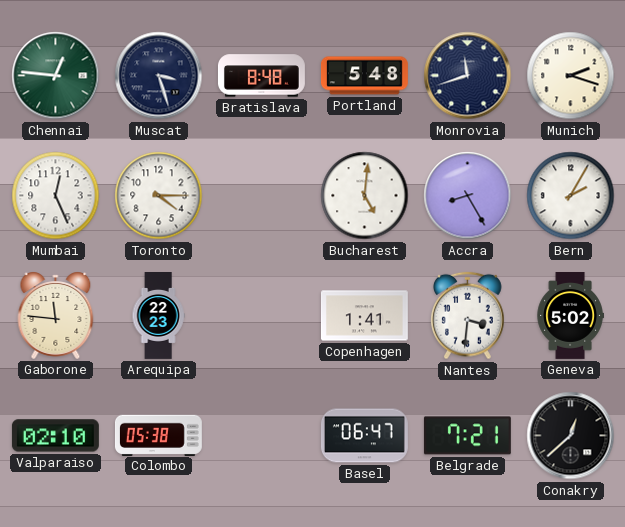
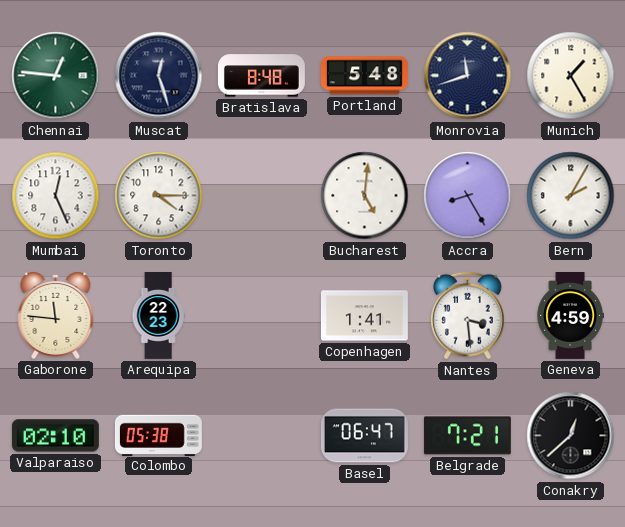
Muscat: 3:27 -> 12:27
Munich: 2:18 -> 1:25
Nantes: 3:31 -> 3:29
Geneva: 5:02 -> 4:59
